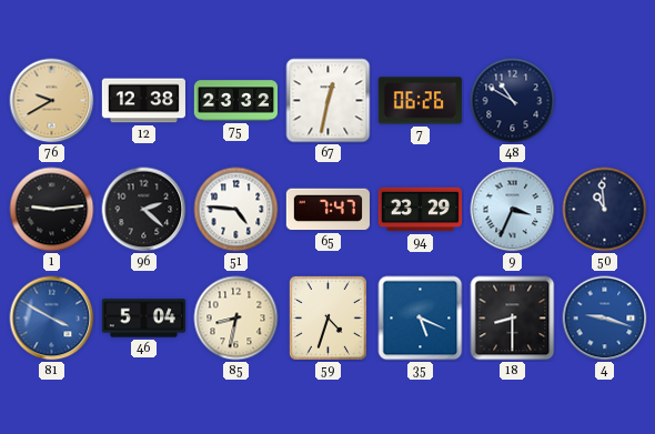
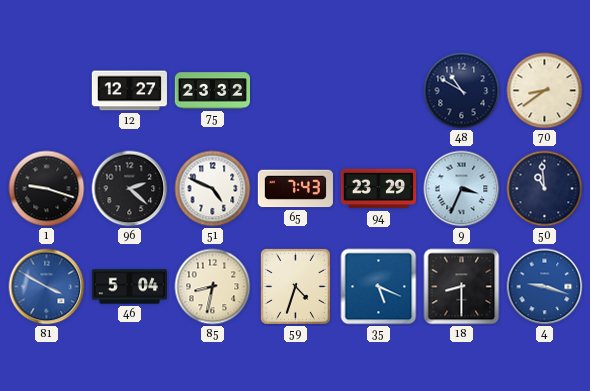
76: 9:40 -> none
12: 12:38 -> 12:27
67: 12:32 -> none
7: 06:26 -> none
70: none -> 8:39
1: 9:14 -> 9:18
51: 4:46 -> 4:49
65: 7:47 -> 7:43
